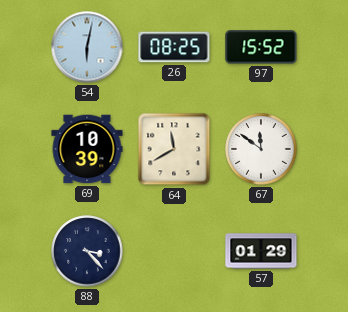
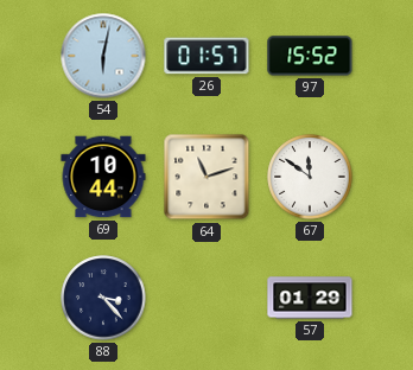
26: 08:25 -> 01:57
69: 10:39 -> 10:44
64: 11:40 -> 11:12
